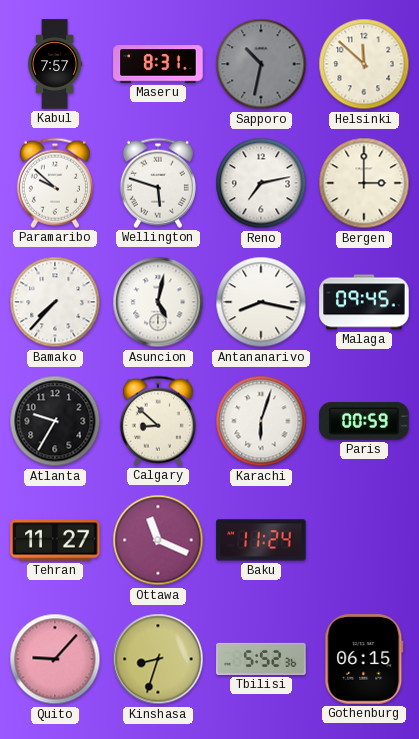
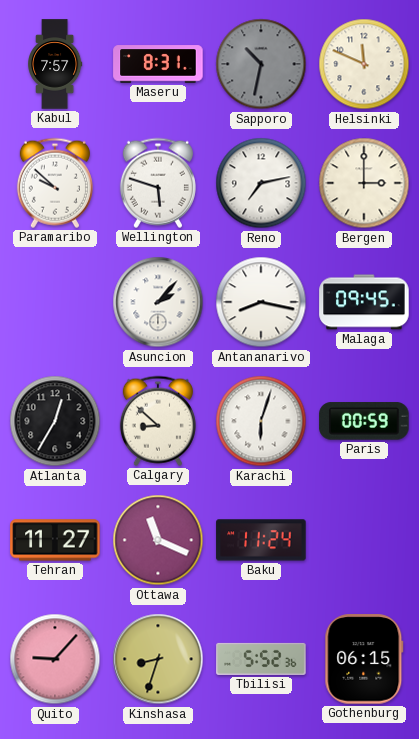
Helsinki: 11:52 -> 11:49
Bamako: 7:37 -> none
Asuncion: 5:02 -> 2:07
Atlanta: 9:35 -> 12:35
